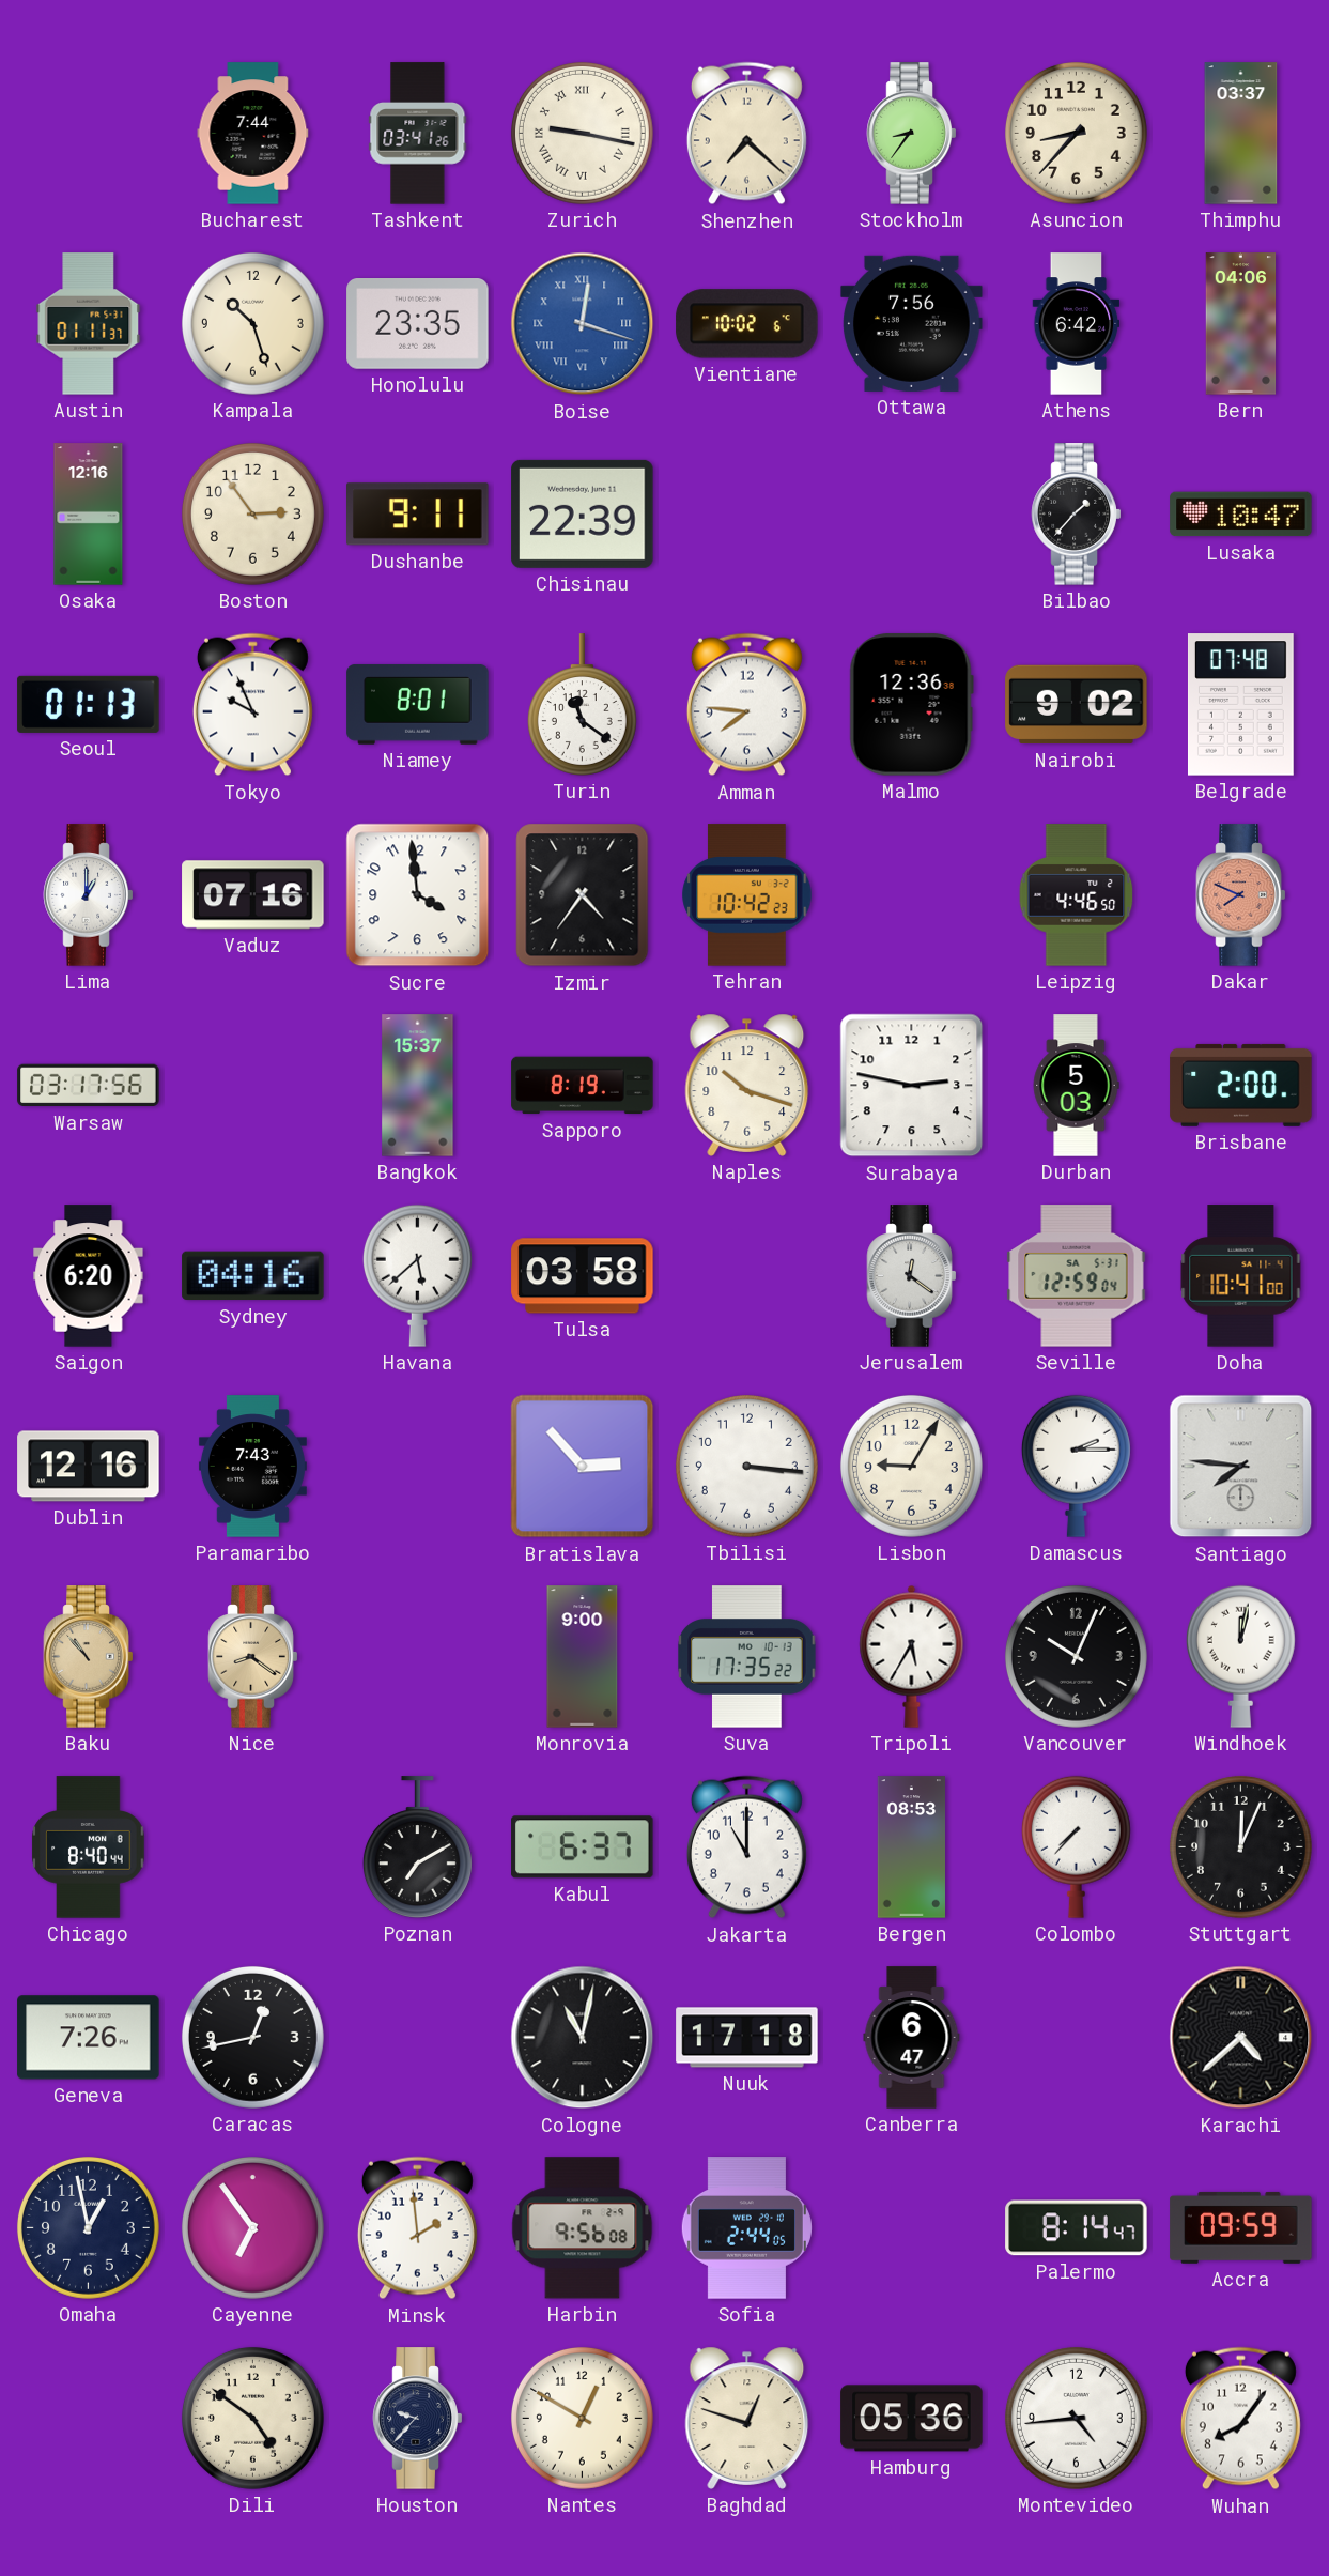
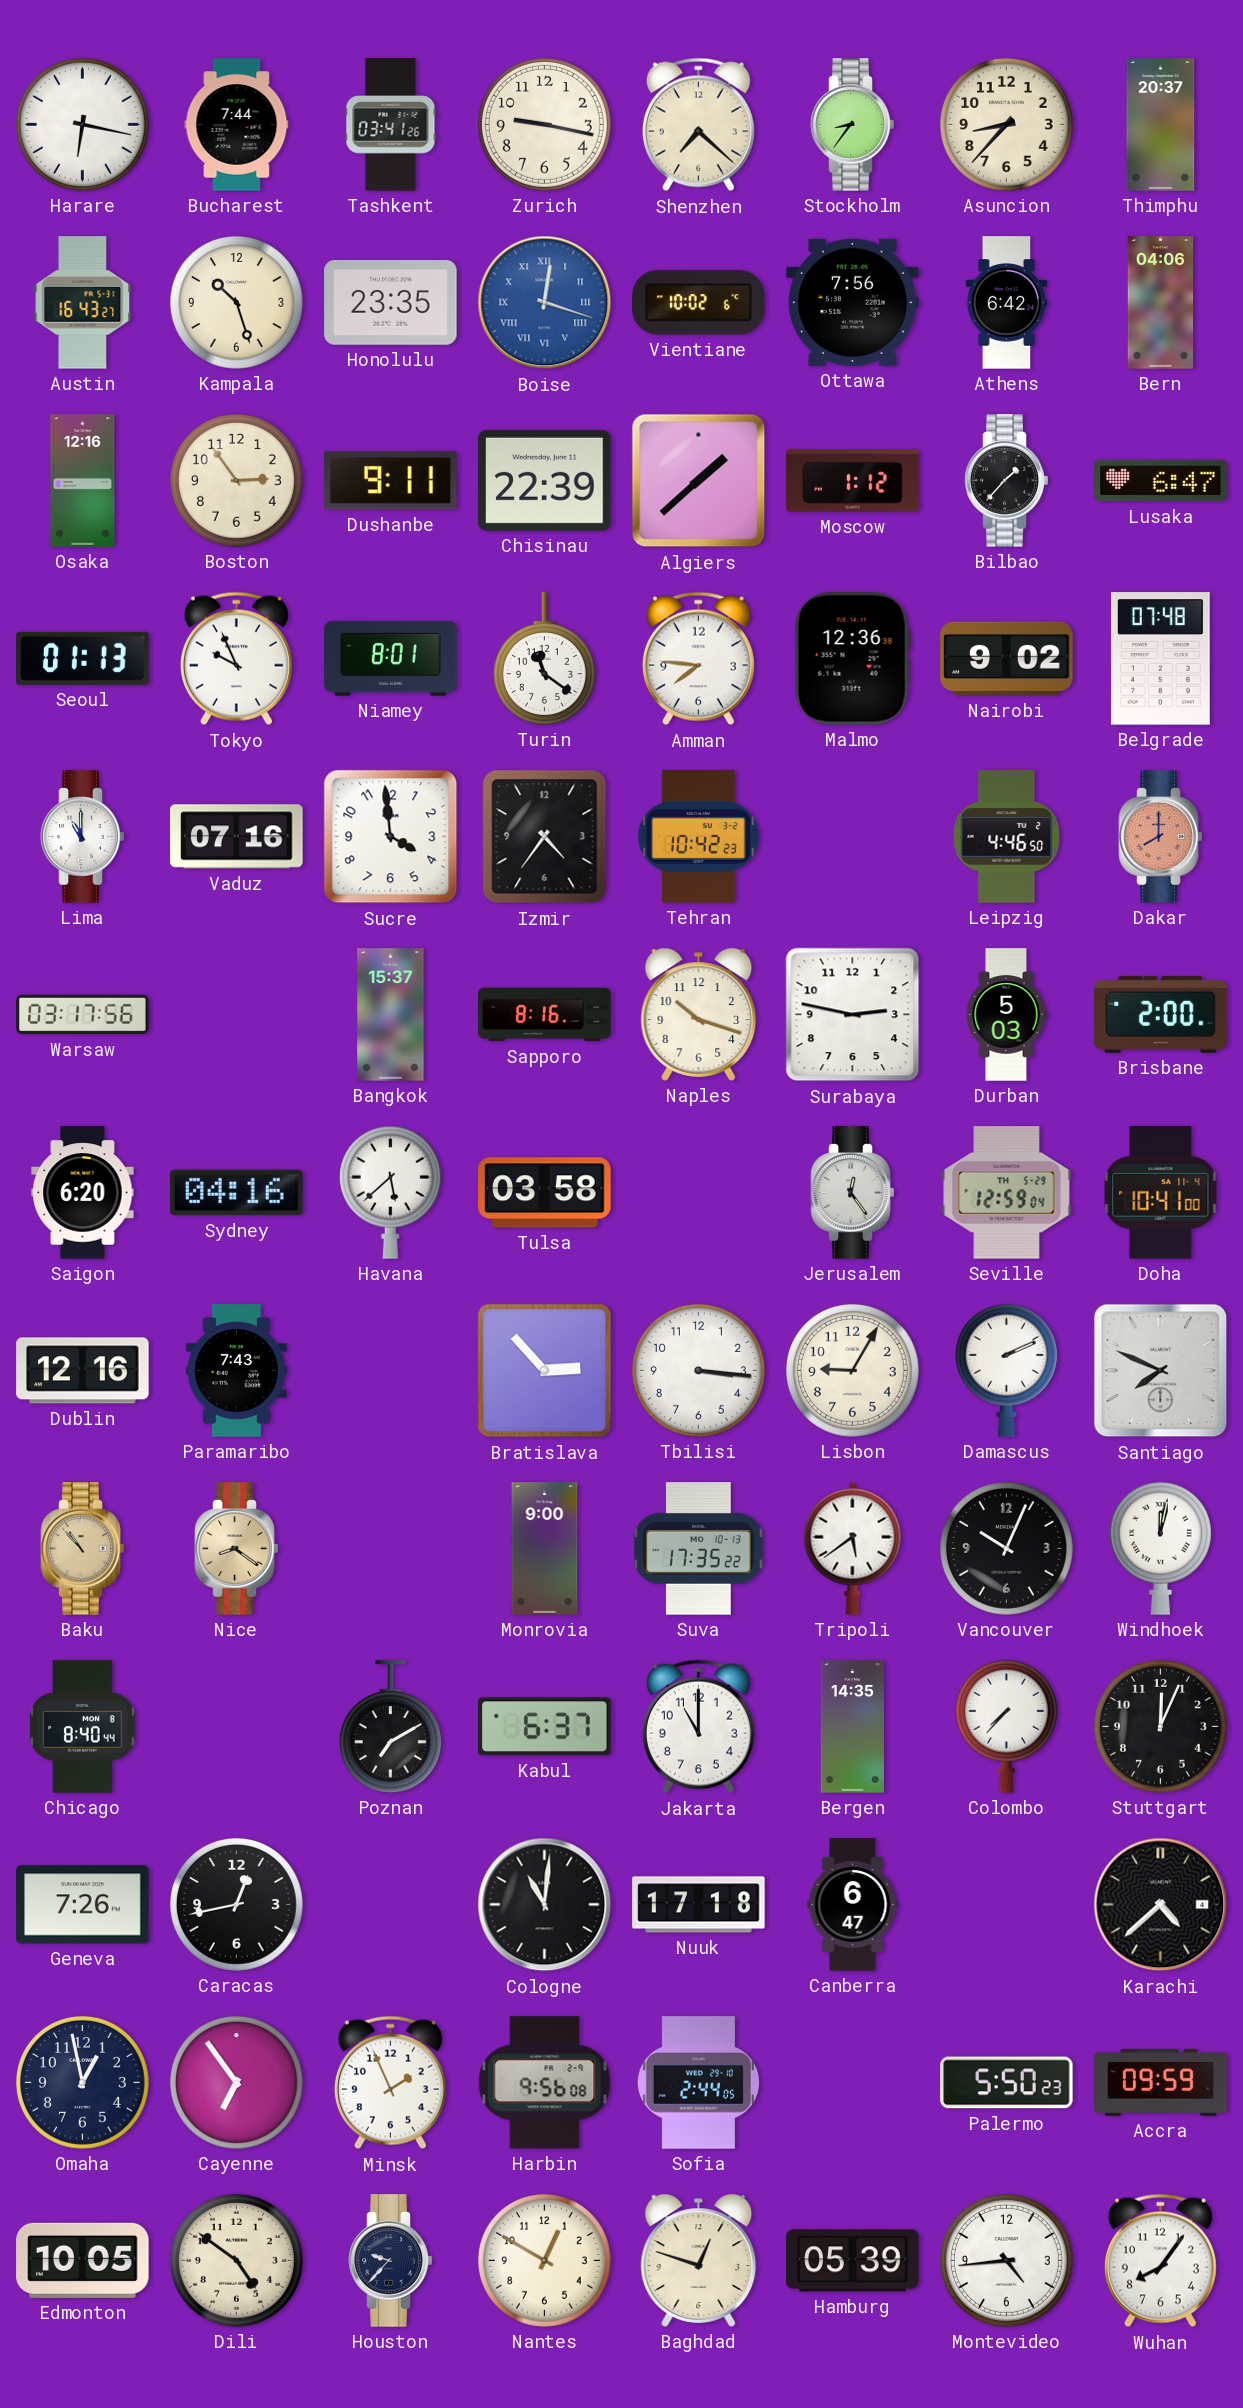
Harare: none -> 6:17
Zurich numerals: Roman -> Arabic
Thimphu: 03:37 -> 20:37
Austin: 01:11 -> 16:43
Algiers: none -> 1:38
Moscow: none -> 1:12
Lusaka: 10:47 -> 6:47
Lima: 1:00 -> 11:00
Dakar: 7:49 -> 8:00
Sapporo: 8:19 -> 8:16
Jerusalem: 12:21 -> 12:24
Seville date: SA 5-31 -> TH 5-29
Damascus: 2:15 -> 2:11
Santiago: 7:46 -> 7:49
Tripoli: 5:35 -> 5:39
Bergen: 08:53 -> 14:35
Cologne: 11:02 -> 11:01
Minsk: 1:59 -> 1:56
Palermo: 8:14 -> 5:50
Edmonton: none -> 10:05
Hamburg: 05:36 -> 05:39
